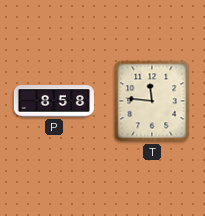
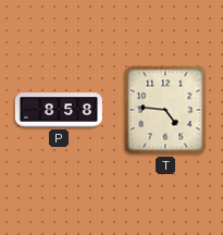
T: 11:46 -> 4:46
